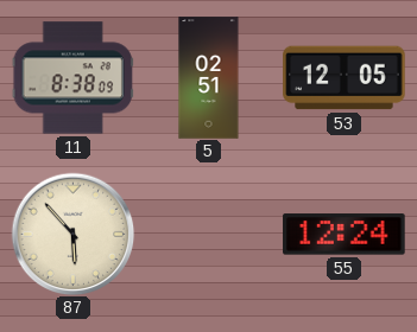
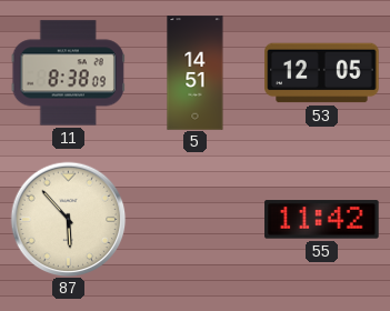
5: 02:51 -> 14:51
55: 12:24 -> 11:42
